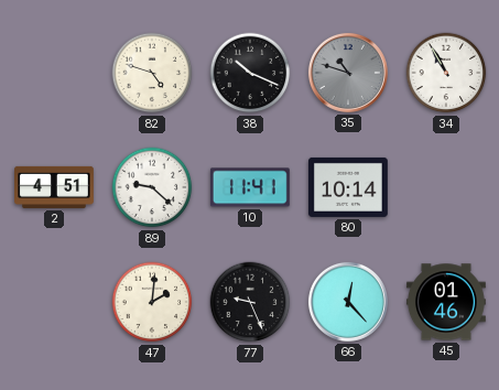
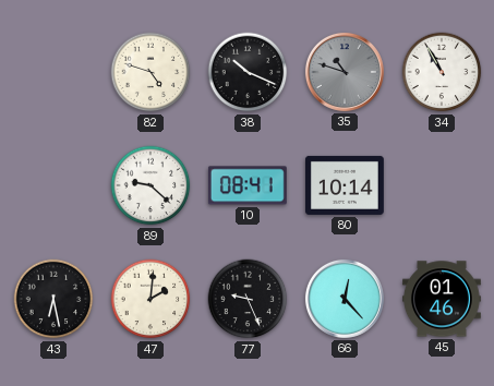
2: 4:51 -> none
10: 11:41 -> 08:41
43: none -> 6:28
